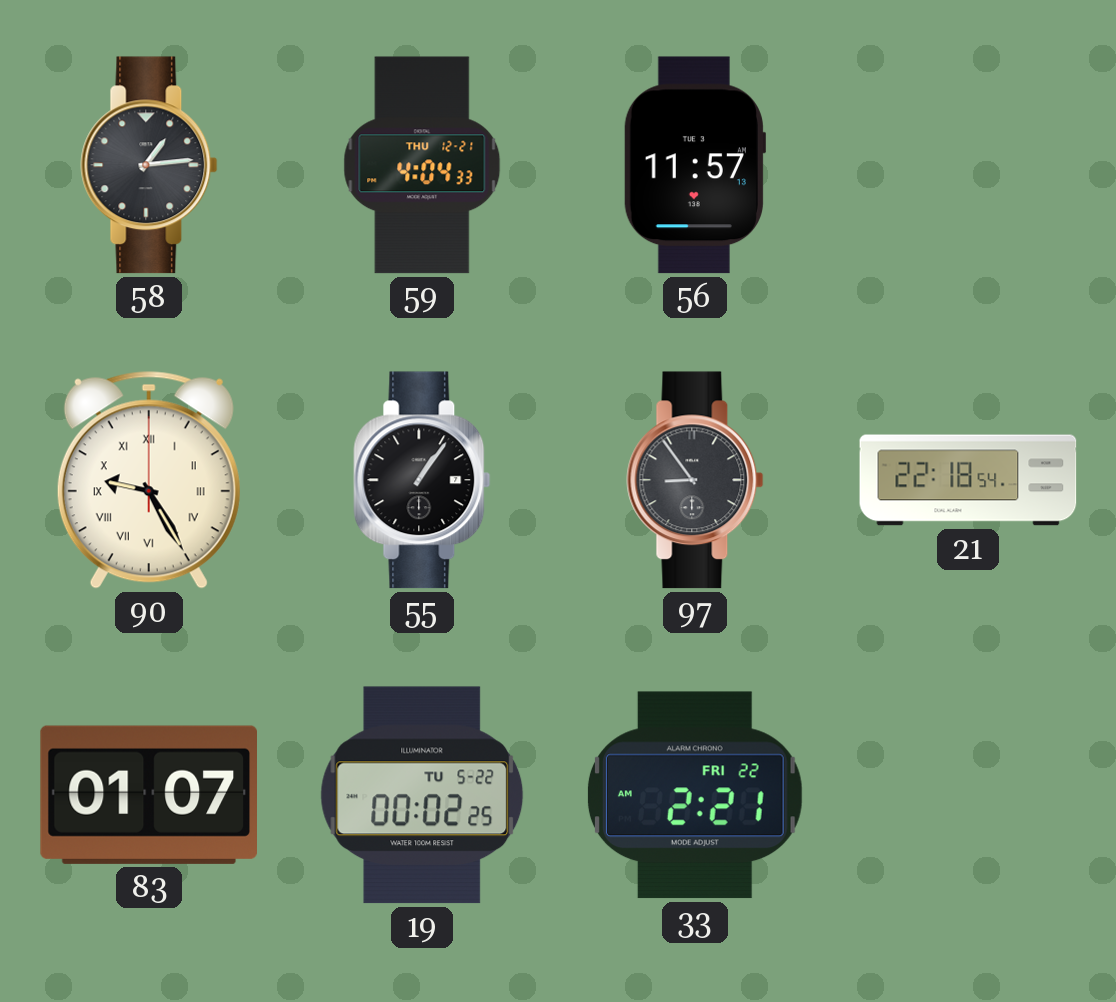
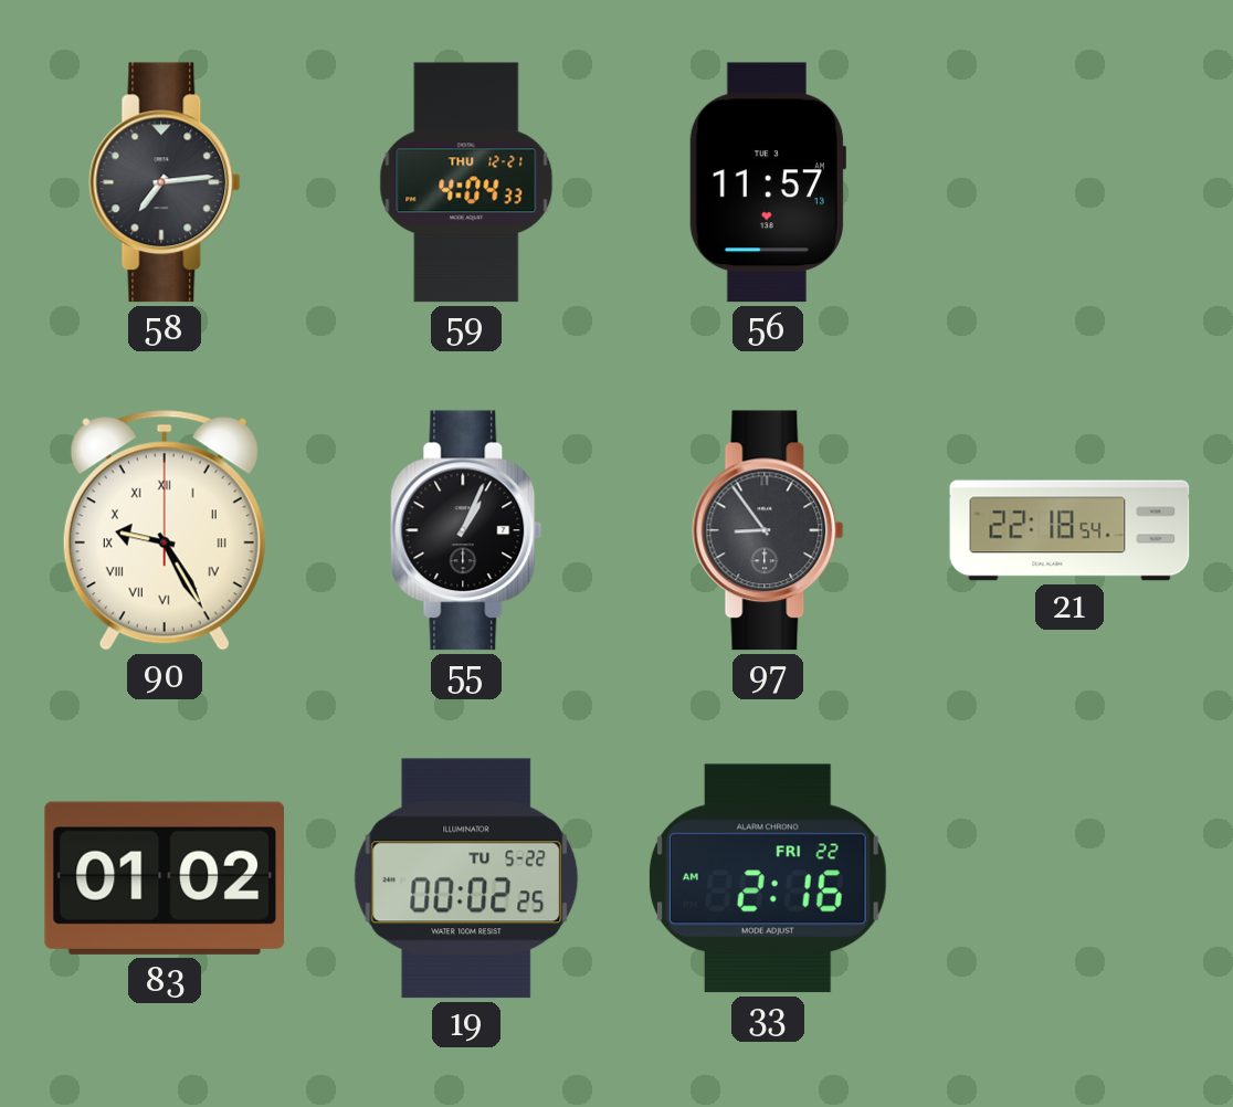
58: 1:14 -> 7:14
55: 1:06 -> 1:04
83: 01:07 -> 01:02
33: 2:21 -> 2:16
